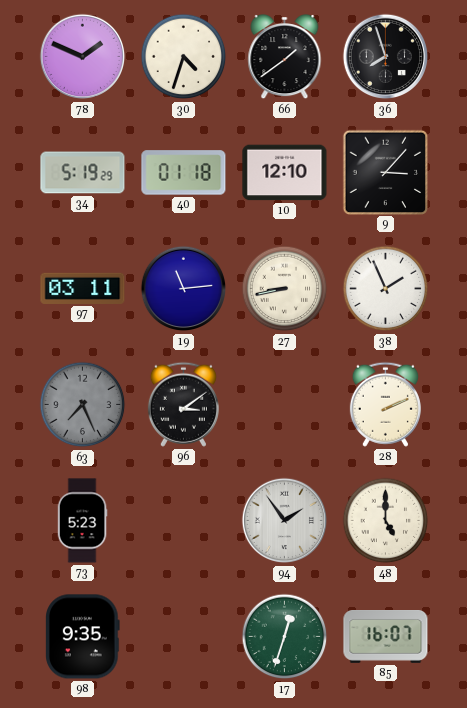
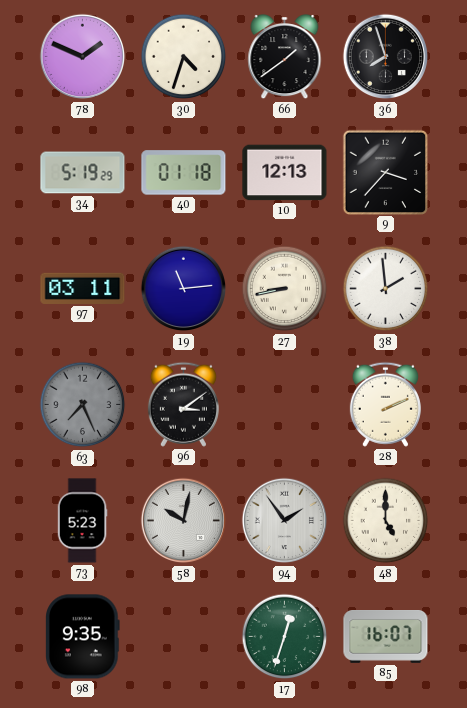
10: 12:10 -> 12:13
9: 3:07 -> 3:37
38: 1:56 -> 1:59
58: none -> 10:02
